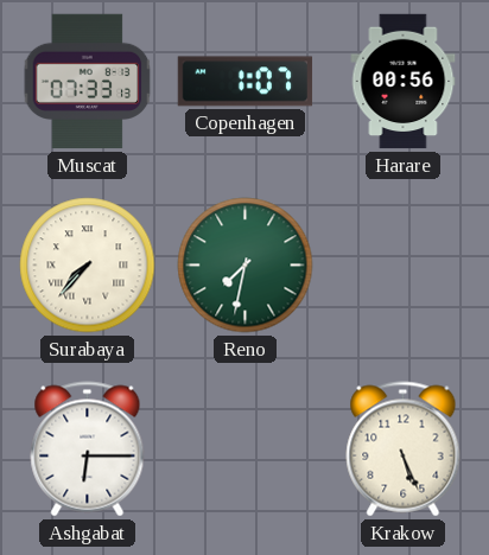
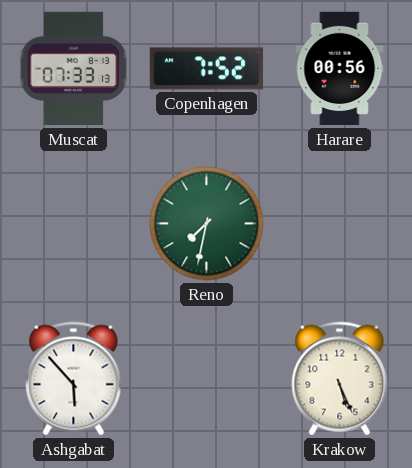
Copenhagen: 1:07 -> 7:52
Surabaya: 7:37 -> none
Ashgabat: 6:15 -> 5:53
